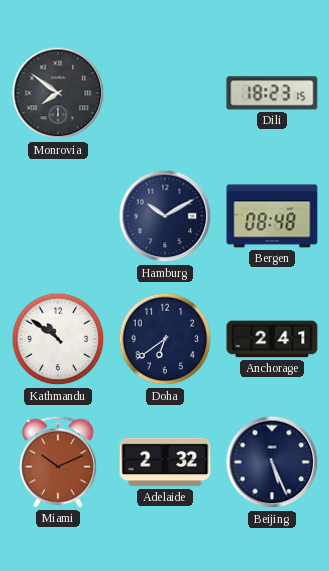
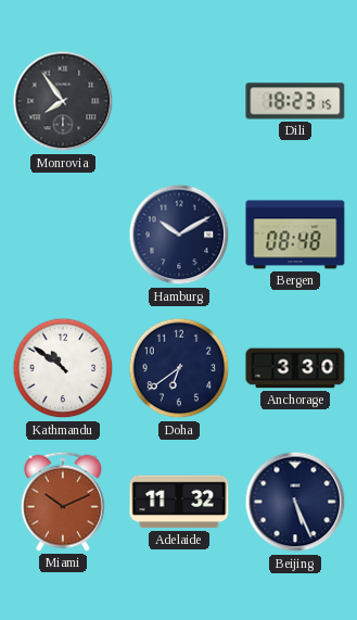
Monrovia: 7:51 -> 7:54
Anchorage: 2:41 -> 3:30
Adelaide: 2:32 -> 11:32
